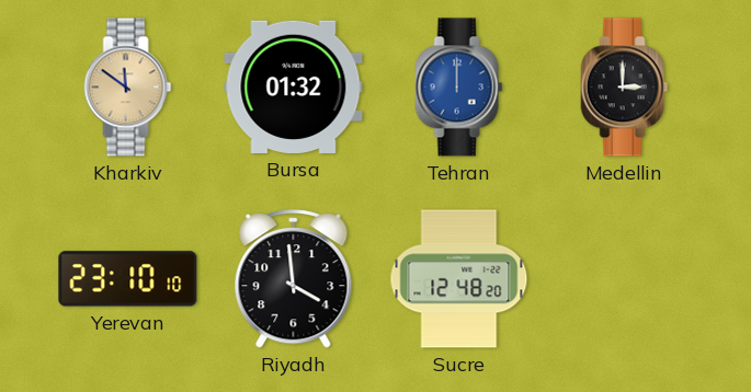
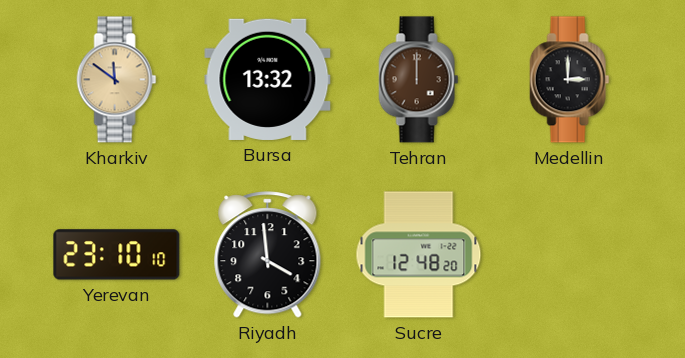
Bursa: 01:32 -> 13:32
Tehran dial: blue -> brown
